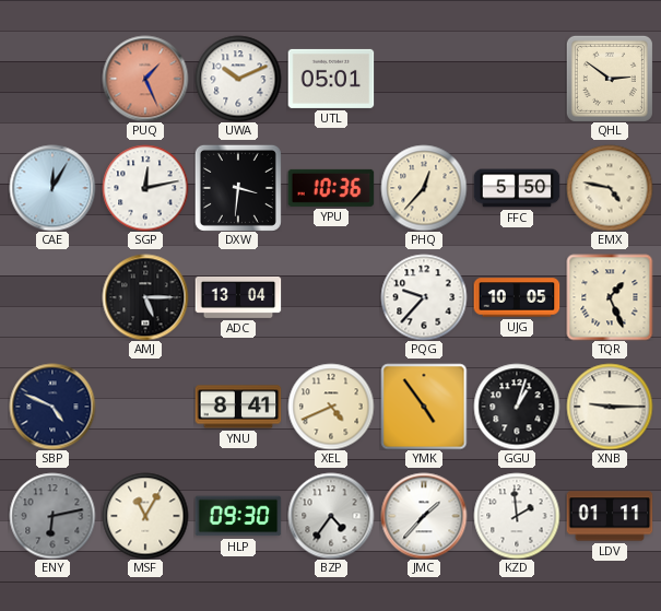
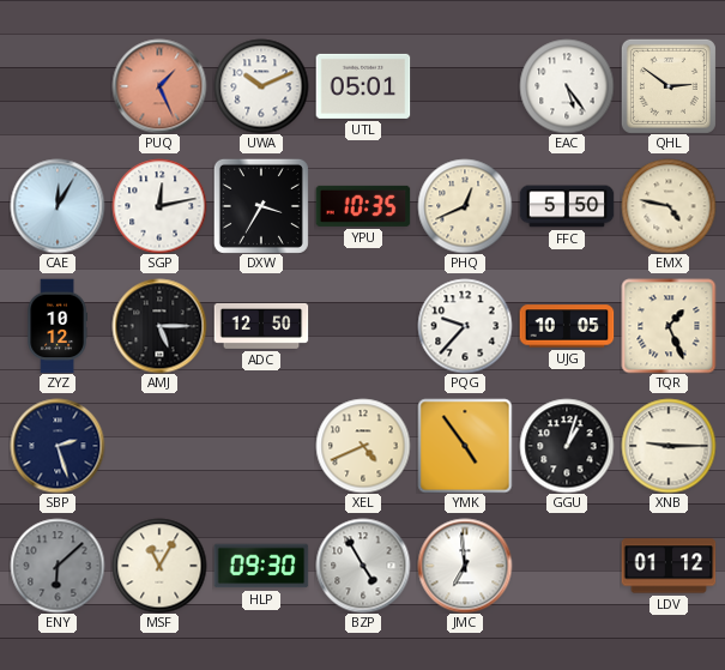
EAC: none -> 5:24
DXW: 3:31 -> 3:35
YPU: 10:36 -> 10:35
PHQ: 12:37 -> 12:41
ZYZ: none -> 10:12
ADC: 13:04 -> 12:50
SBP: 4:49 -> 2:27
YNU: 8:41 -> none
ENY: 6:13 -> 6:08
BZP: 4:36 -> 4:55
JMC: 1:37 -> 6:59
KZD: 1:59 -> none
LDV: 01:11 -> 01:12
